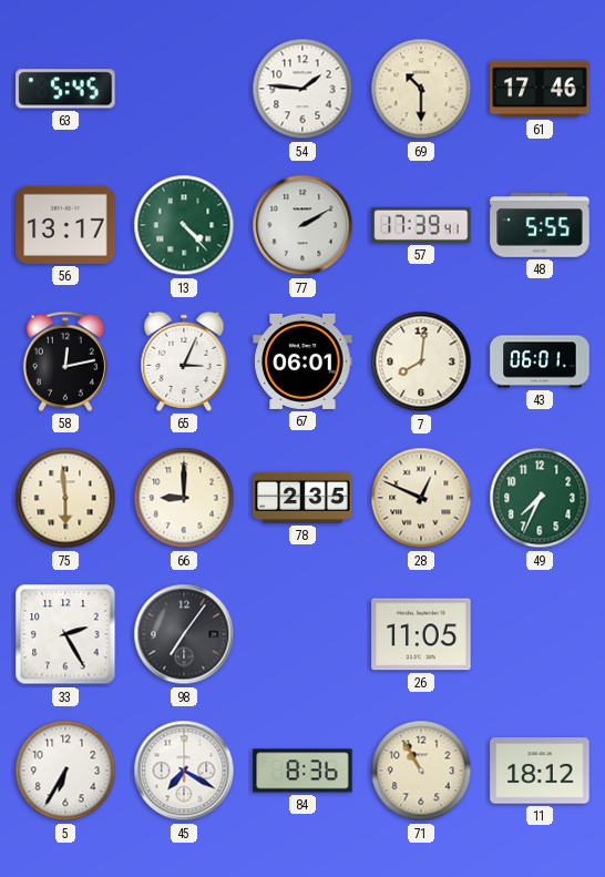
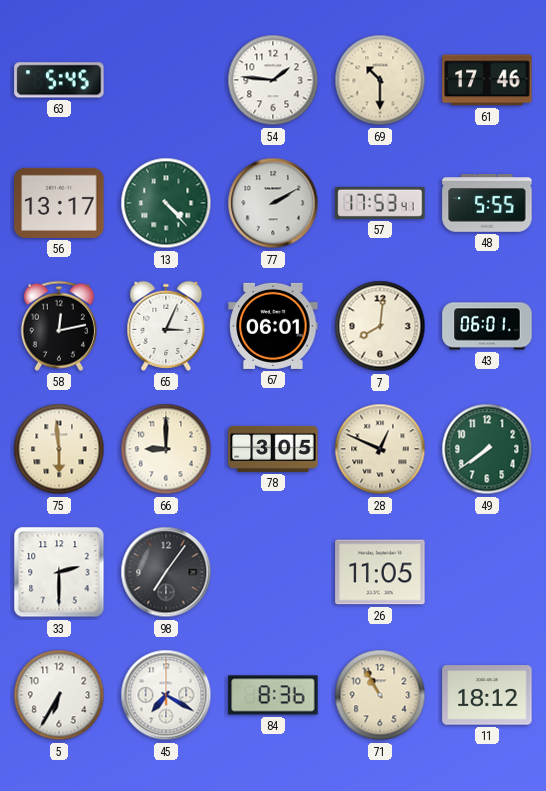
57: 17:39 -> 17:53
78: 2:35 -> 3:05
49: 7:34 -> 7:39
33: 2:25 -> 2:30
